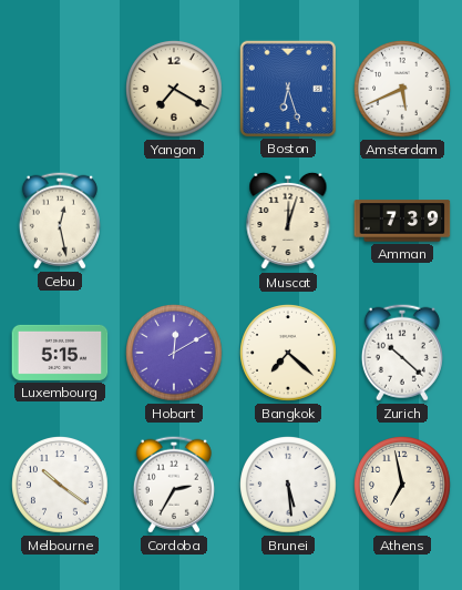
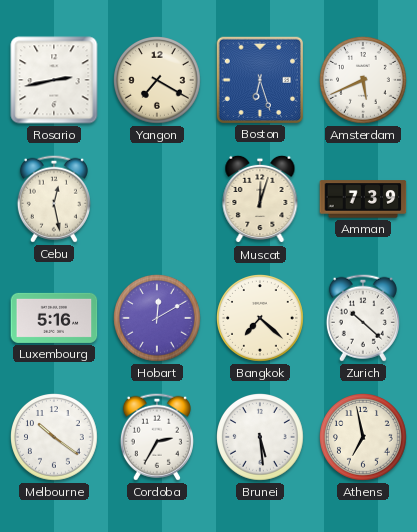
Rosario: none -> 2:43
Luxembourg: 5:15 -> 5:16
